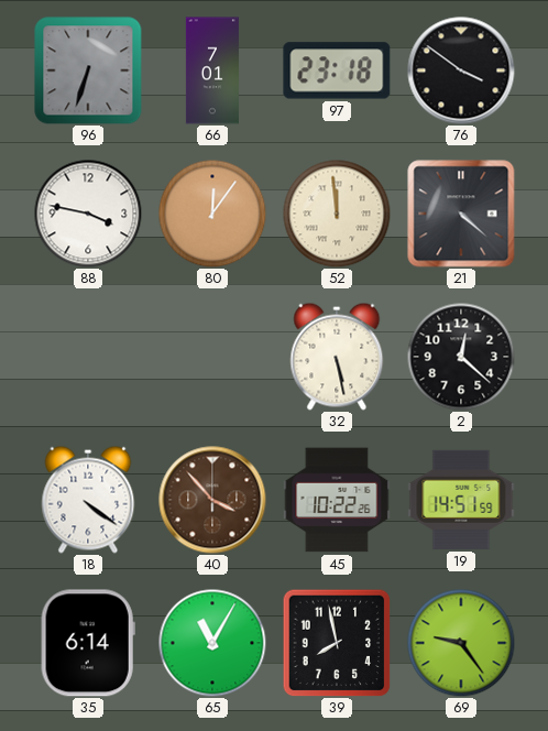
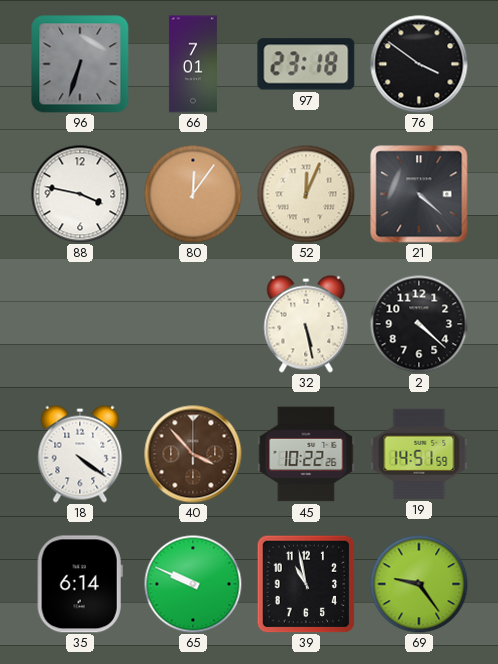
52: 11:59 -> 12:04
2: 12:22 -> 4:22
65: 11:05 -> 9:49
39: 7:58 -> 10:58
